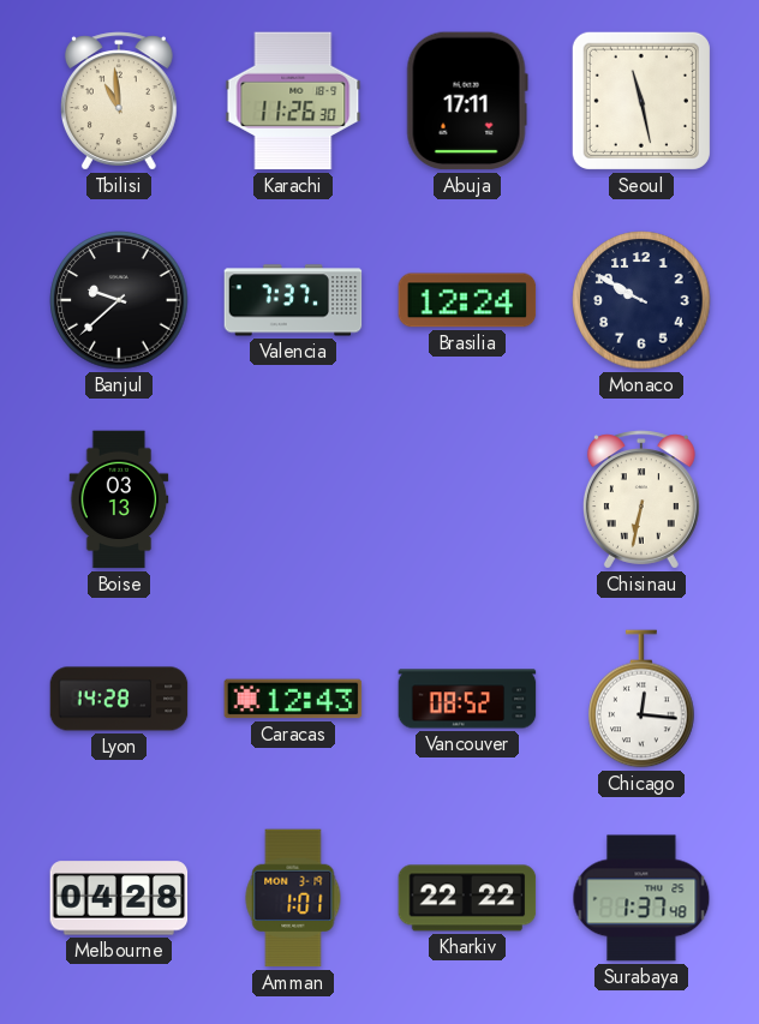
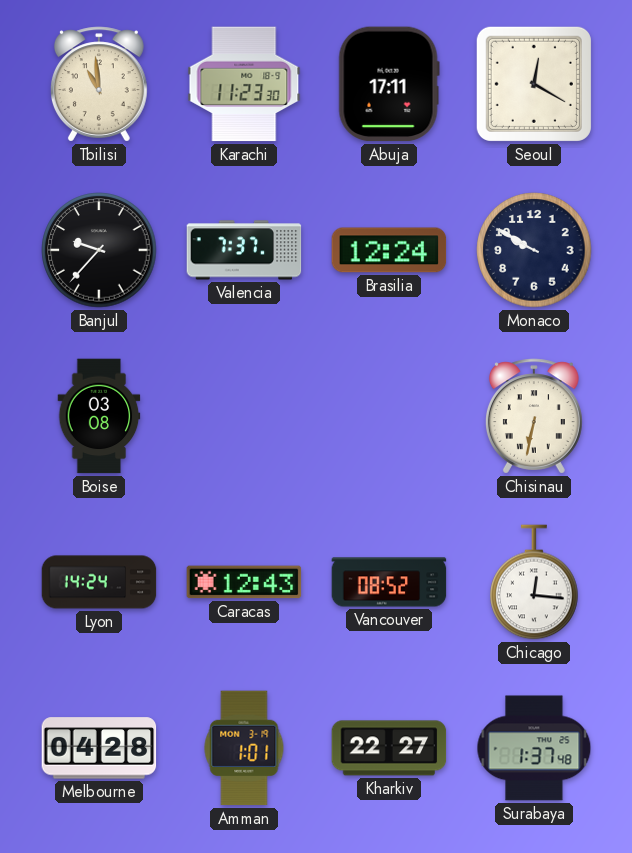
Karachi: 11:26 -> 11:23
Seoul: 11:28 -> 12:20
Banjul: 9:38 -> 9:37
Boise: 03:13 -> 03:08
Lyon: 14:28 -> 14:24
Kharkiv: 22:22 -> 22:27
